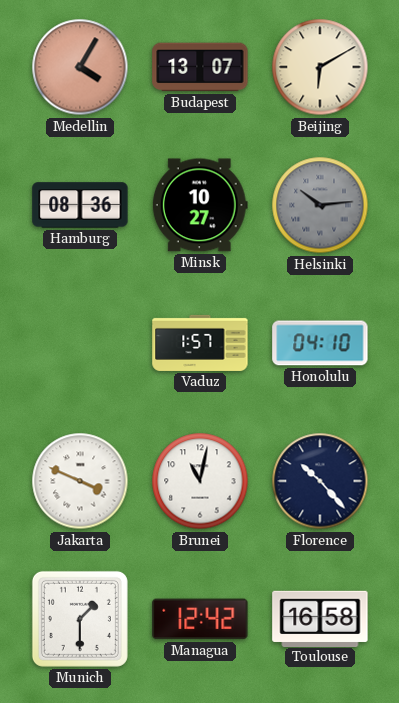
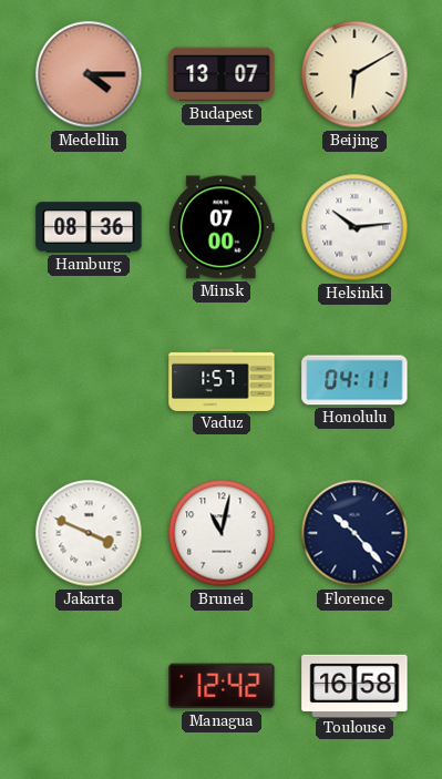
Medellin: 4:05 -> 4:15
Minsk: 10:27 -> 07:00
Helsinki dial: grey -> white
Honolulu: 04:10 -> 04:11
Munich: 1:30 -> none
